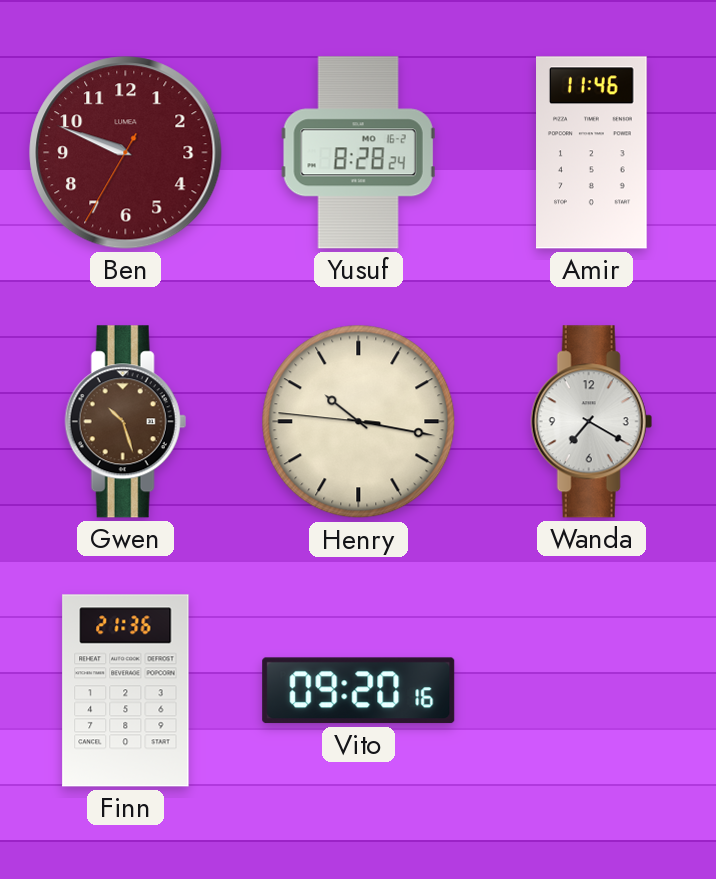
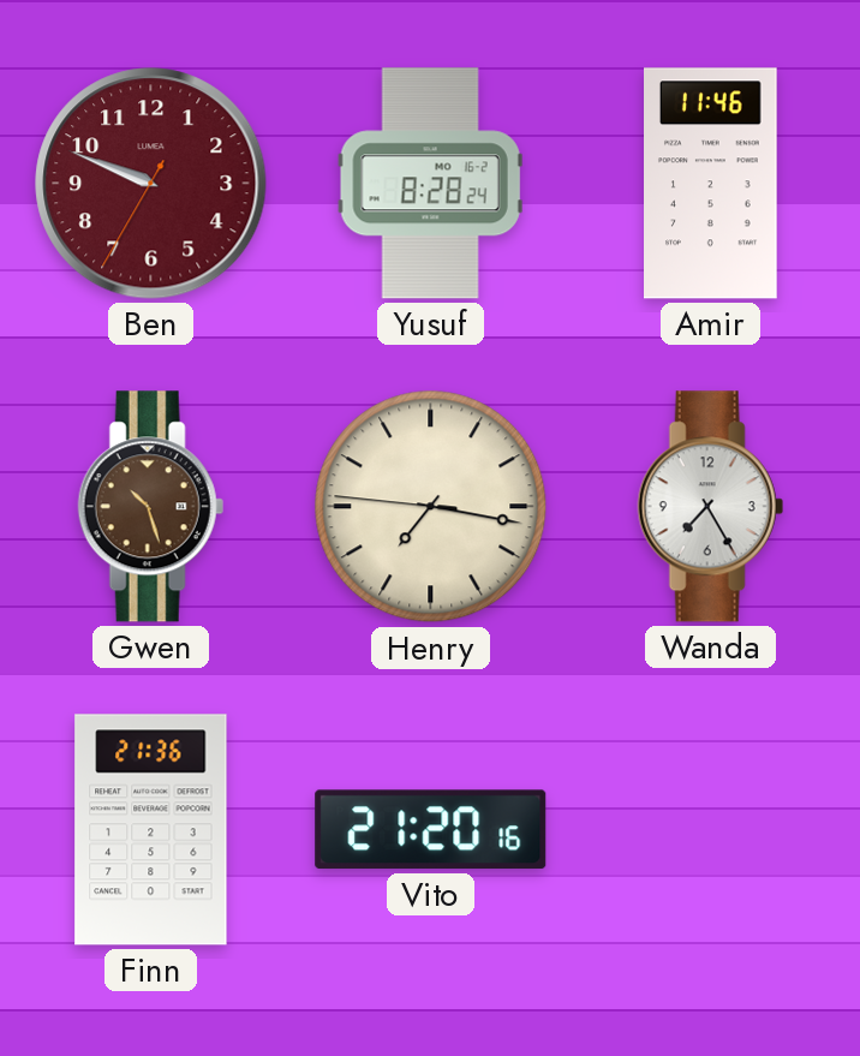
Henry: 10:16 -> 7:16
Wanda: 7:20 -> 7:25
Vito: 09:20 -> 21:20
